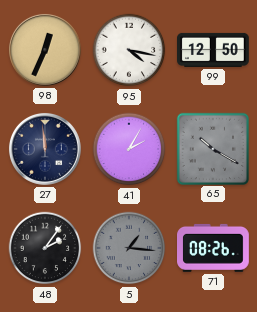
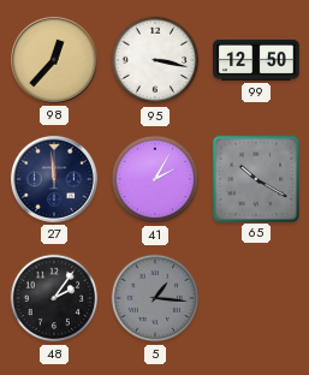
98: 12:34 -> 12:37
95: 4:17 -> 3:17
71: 08:26 -> none
